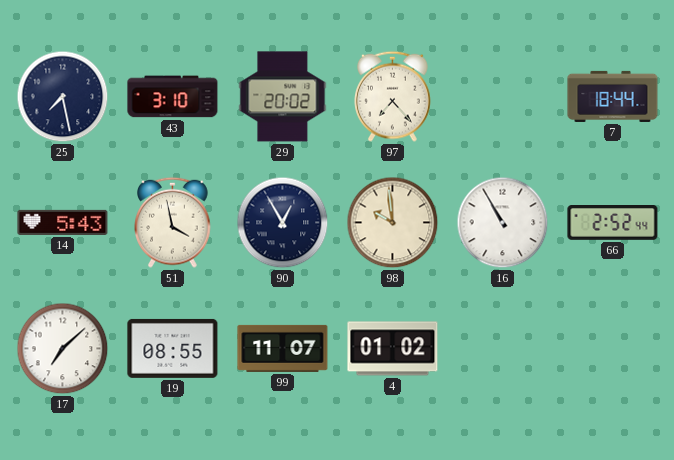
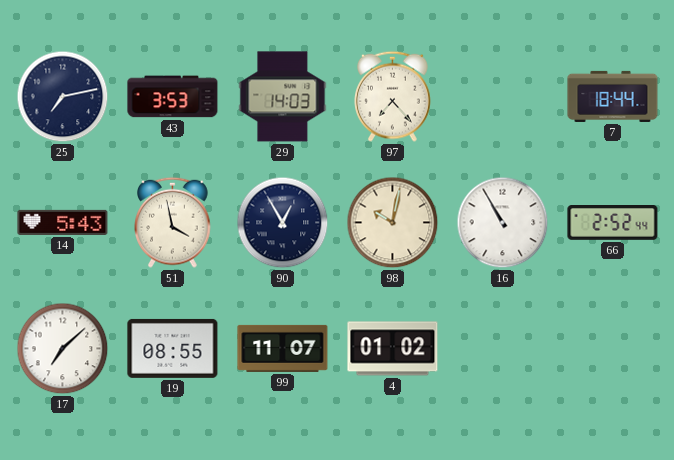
25: 7:28 -> 7:13
43: 3:10 -> 3:53
29: 20:02 -> 14:03
98: 9:59 -> 10:02
